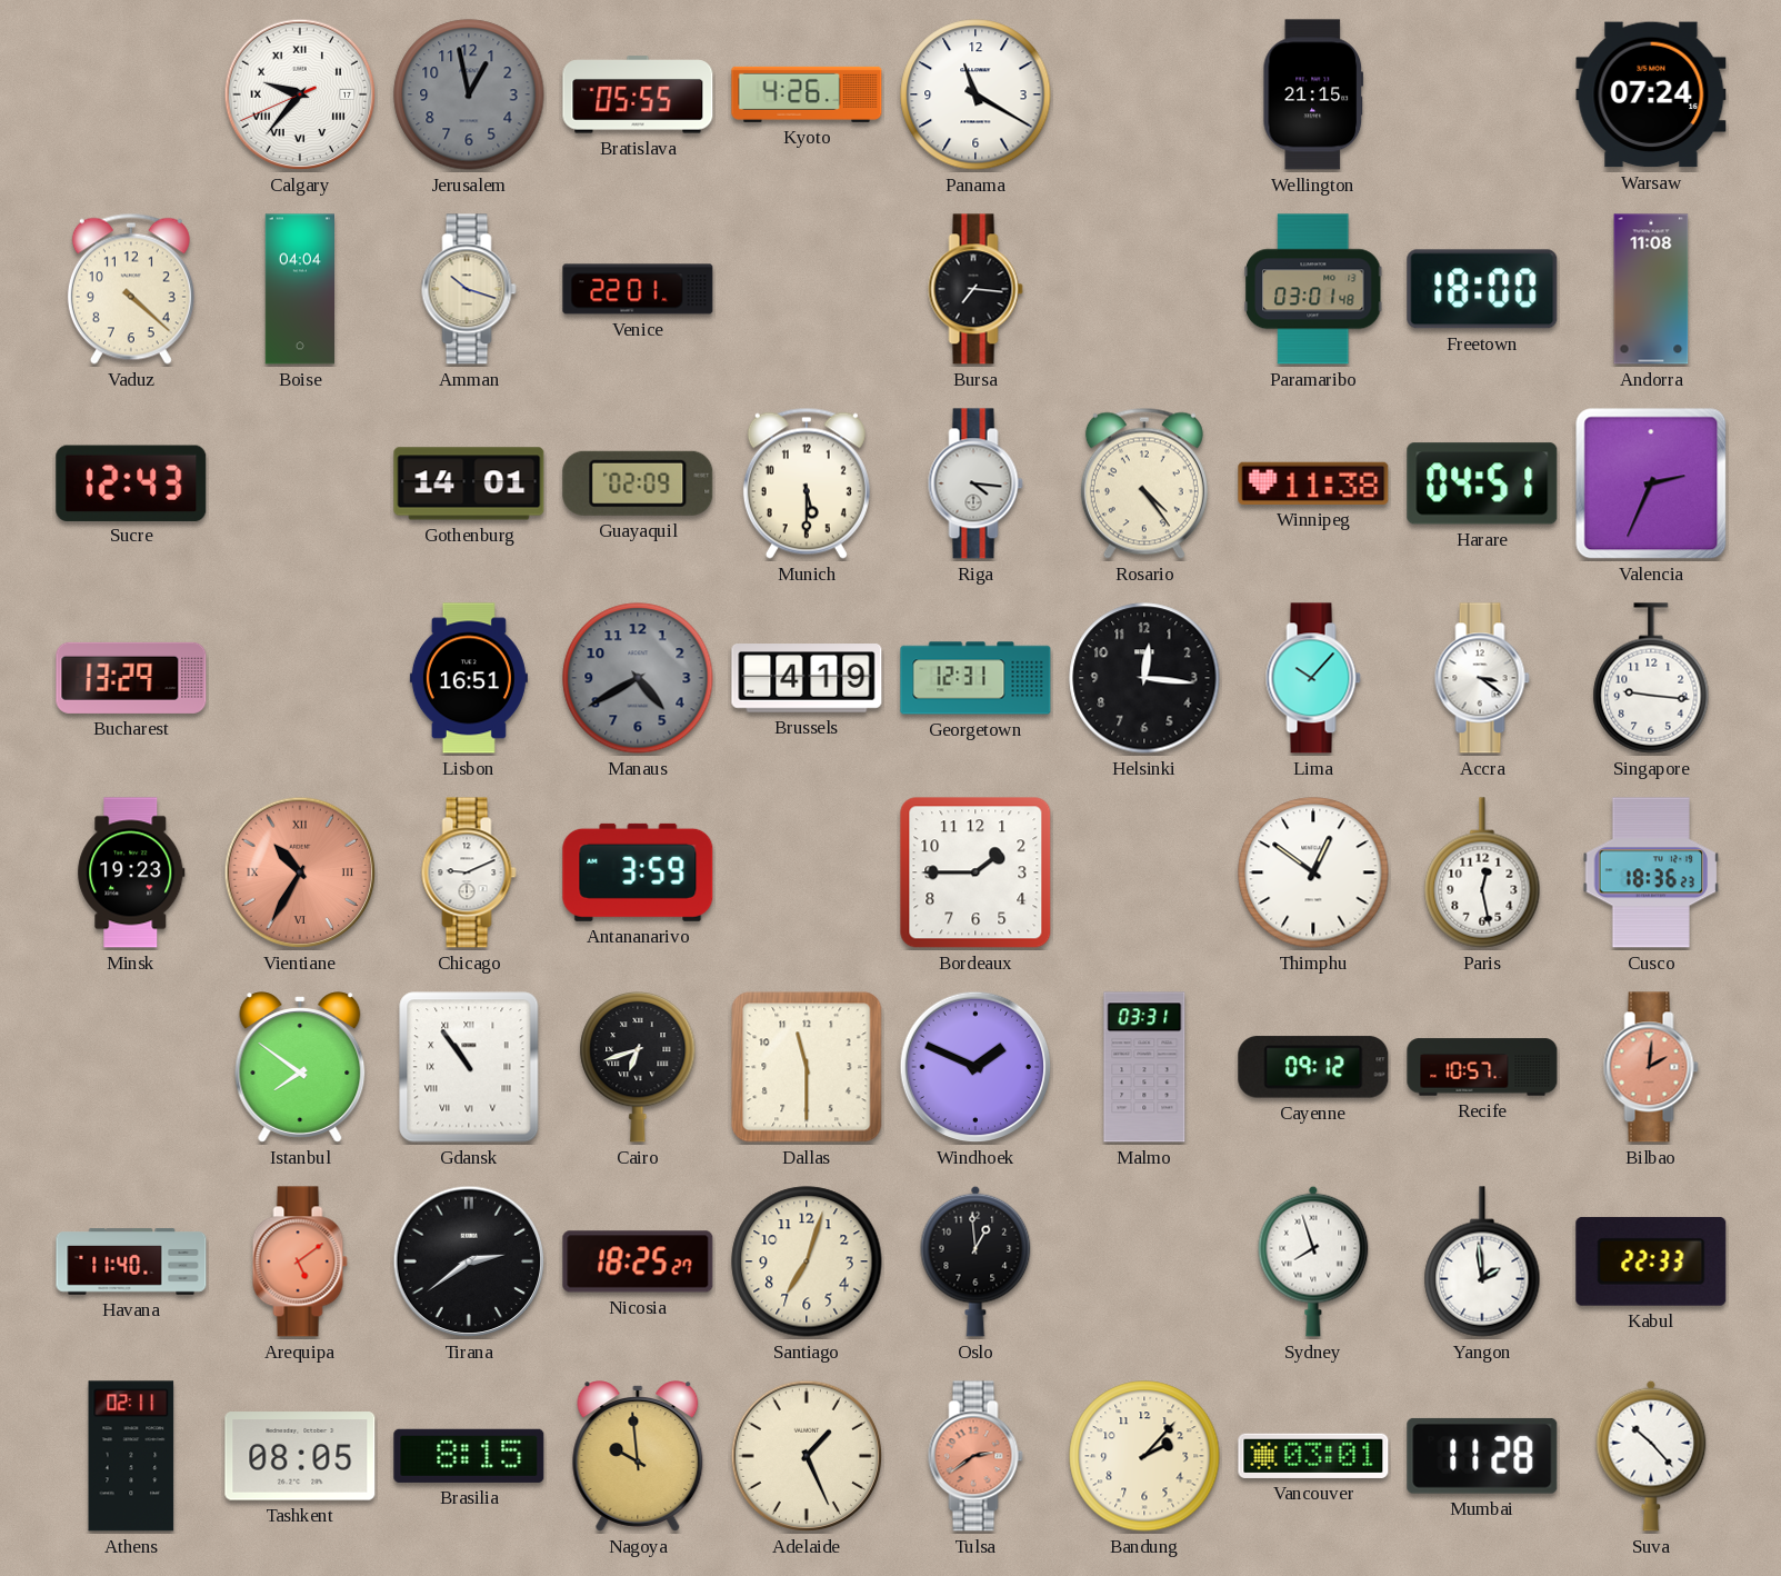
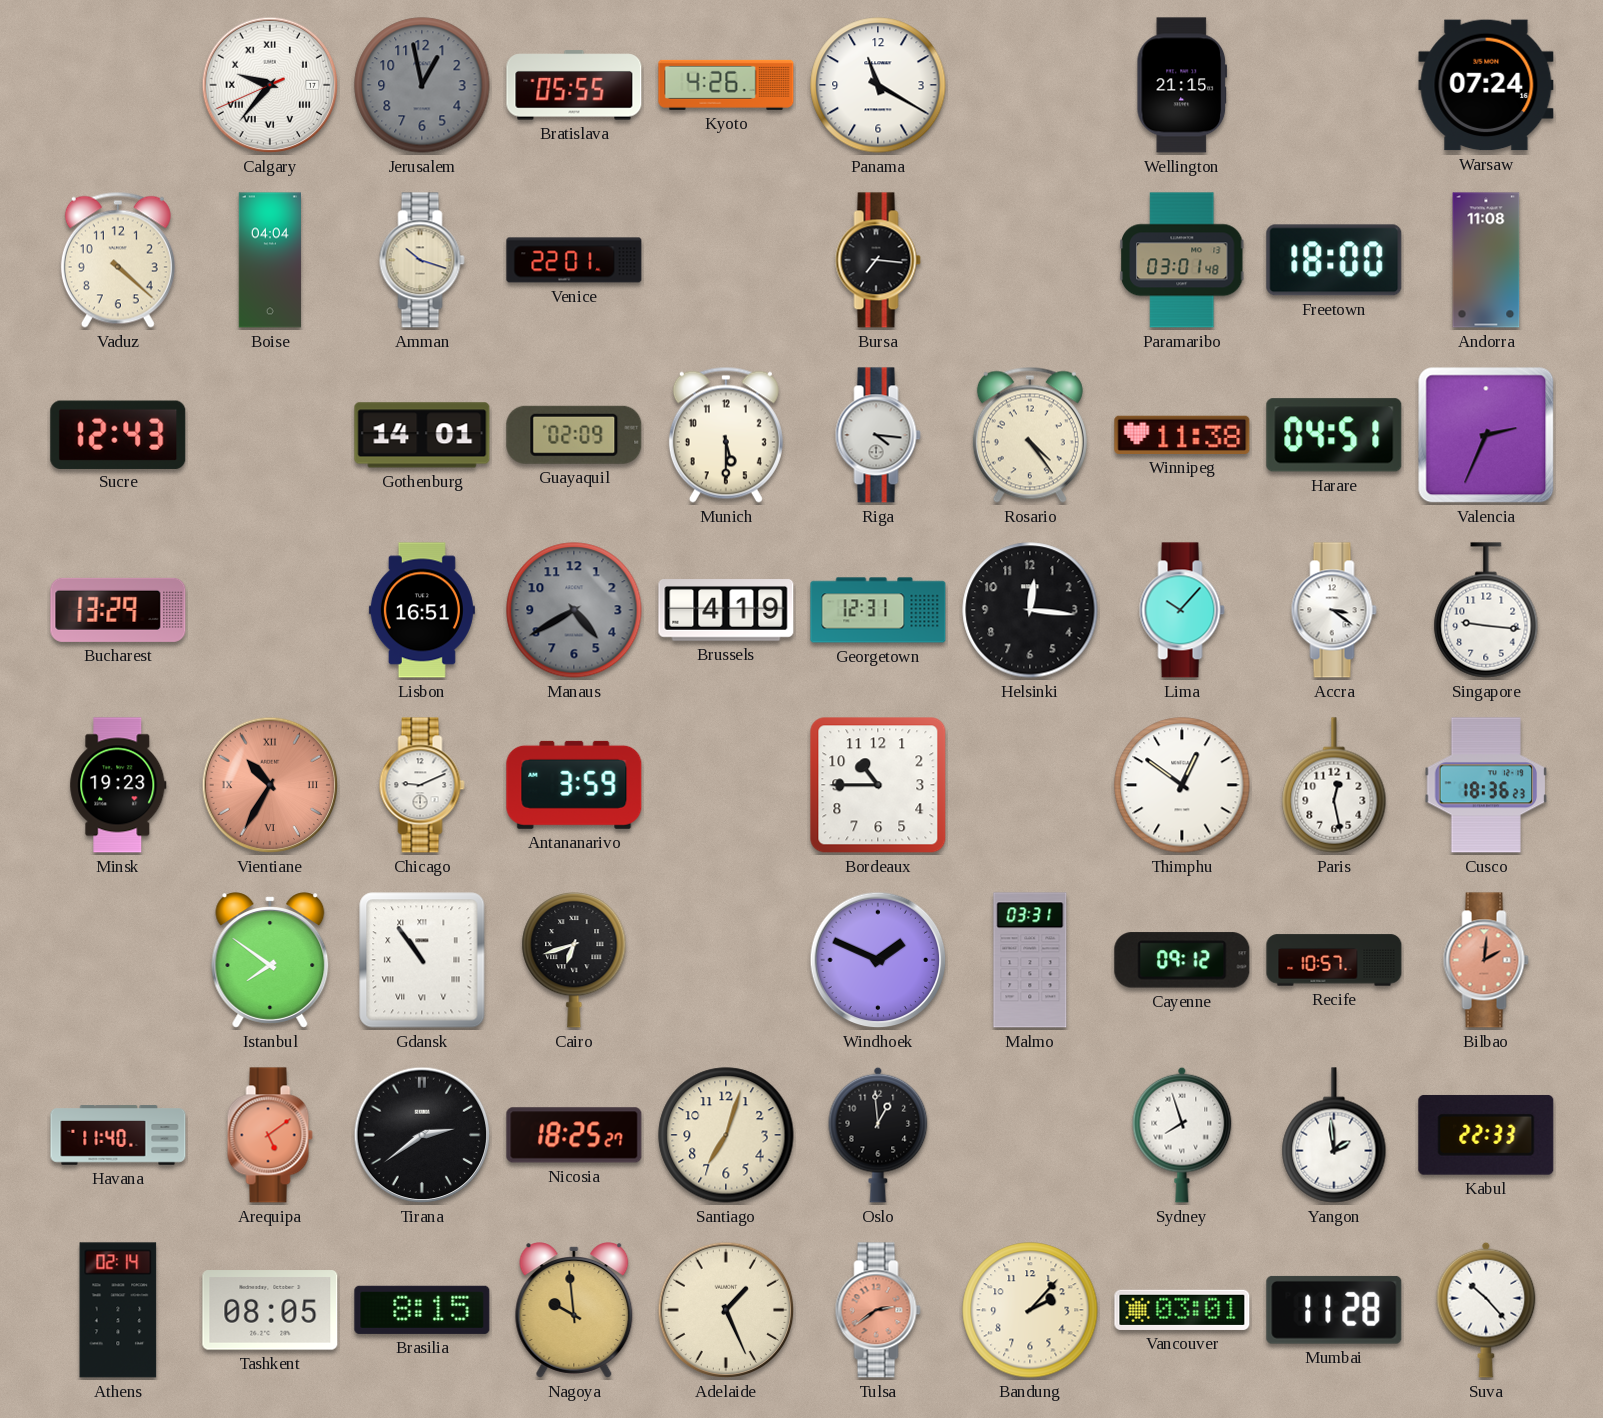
Bordeaux: 1:45 -> 10:45
Dallas: 11:30 -> none
Athens: 02:11 -> 02:14
